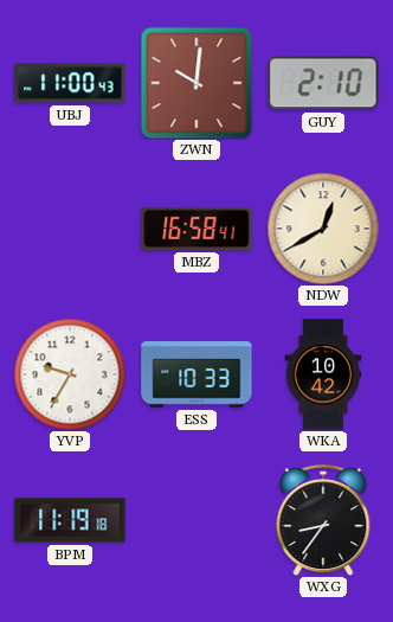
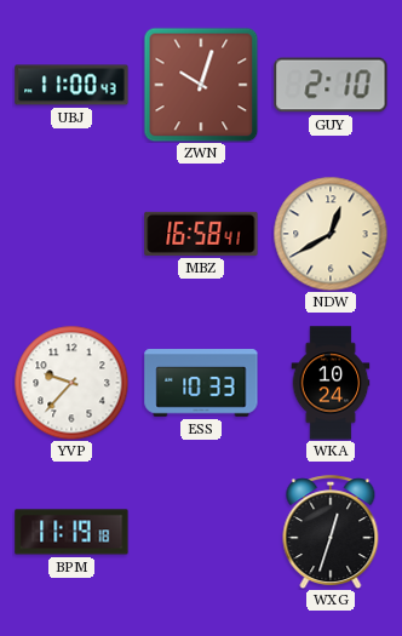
ZWN: 10:01 -> 10:03
YVP: 9:35 -> 9:37
WKA: 10:42 -> 10:24
WXG: 8:36 -> 12:33
